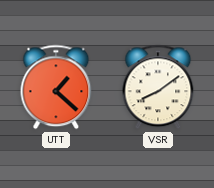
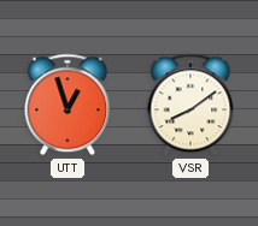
UTT: 1:22 -> 12:57
